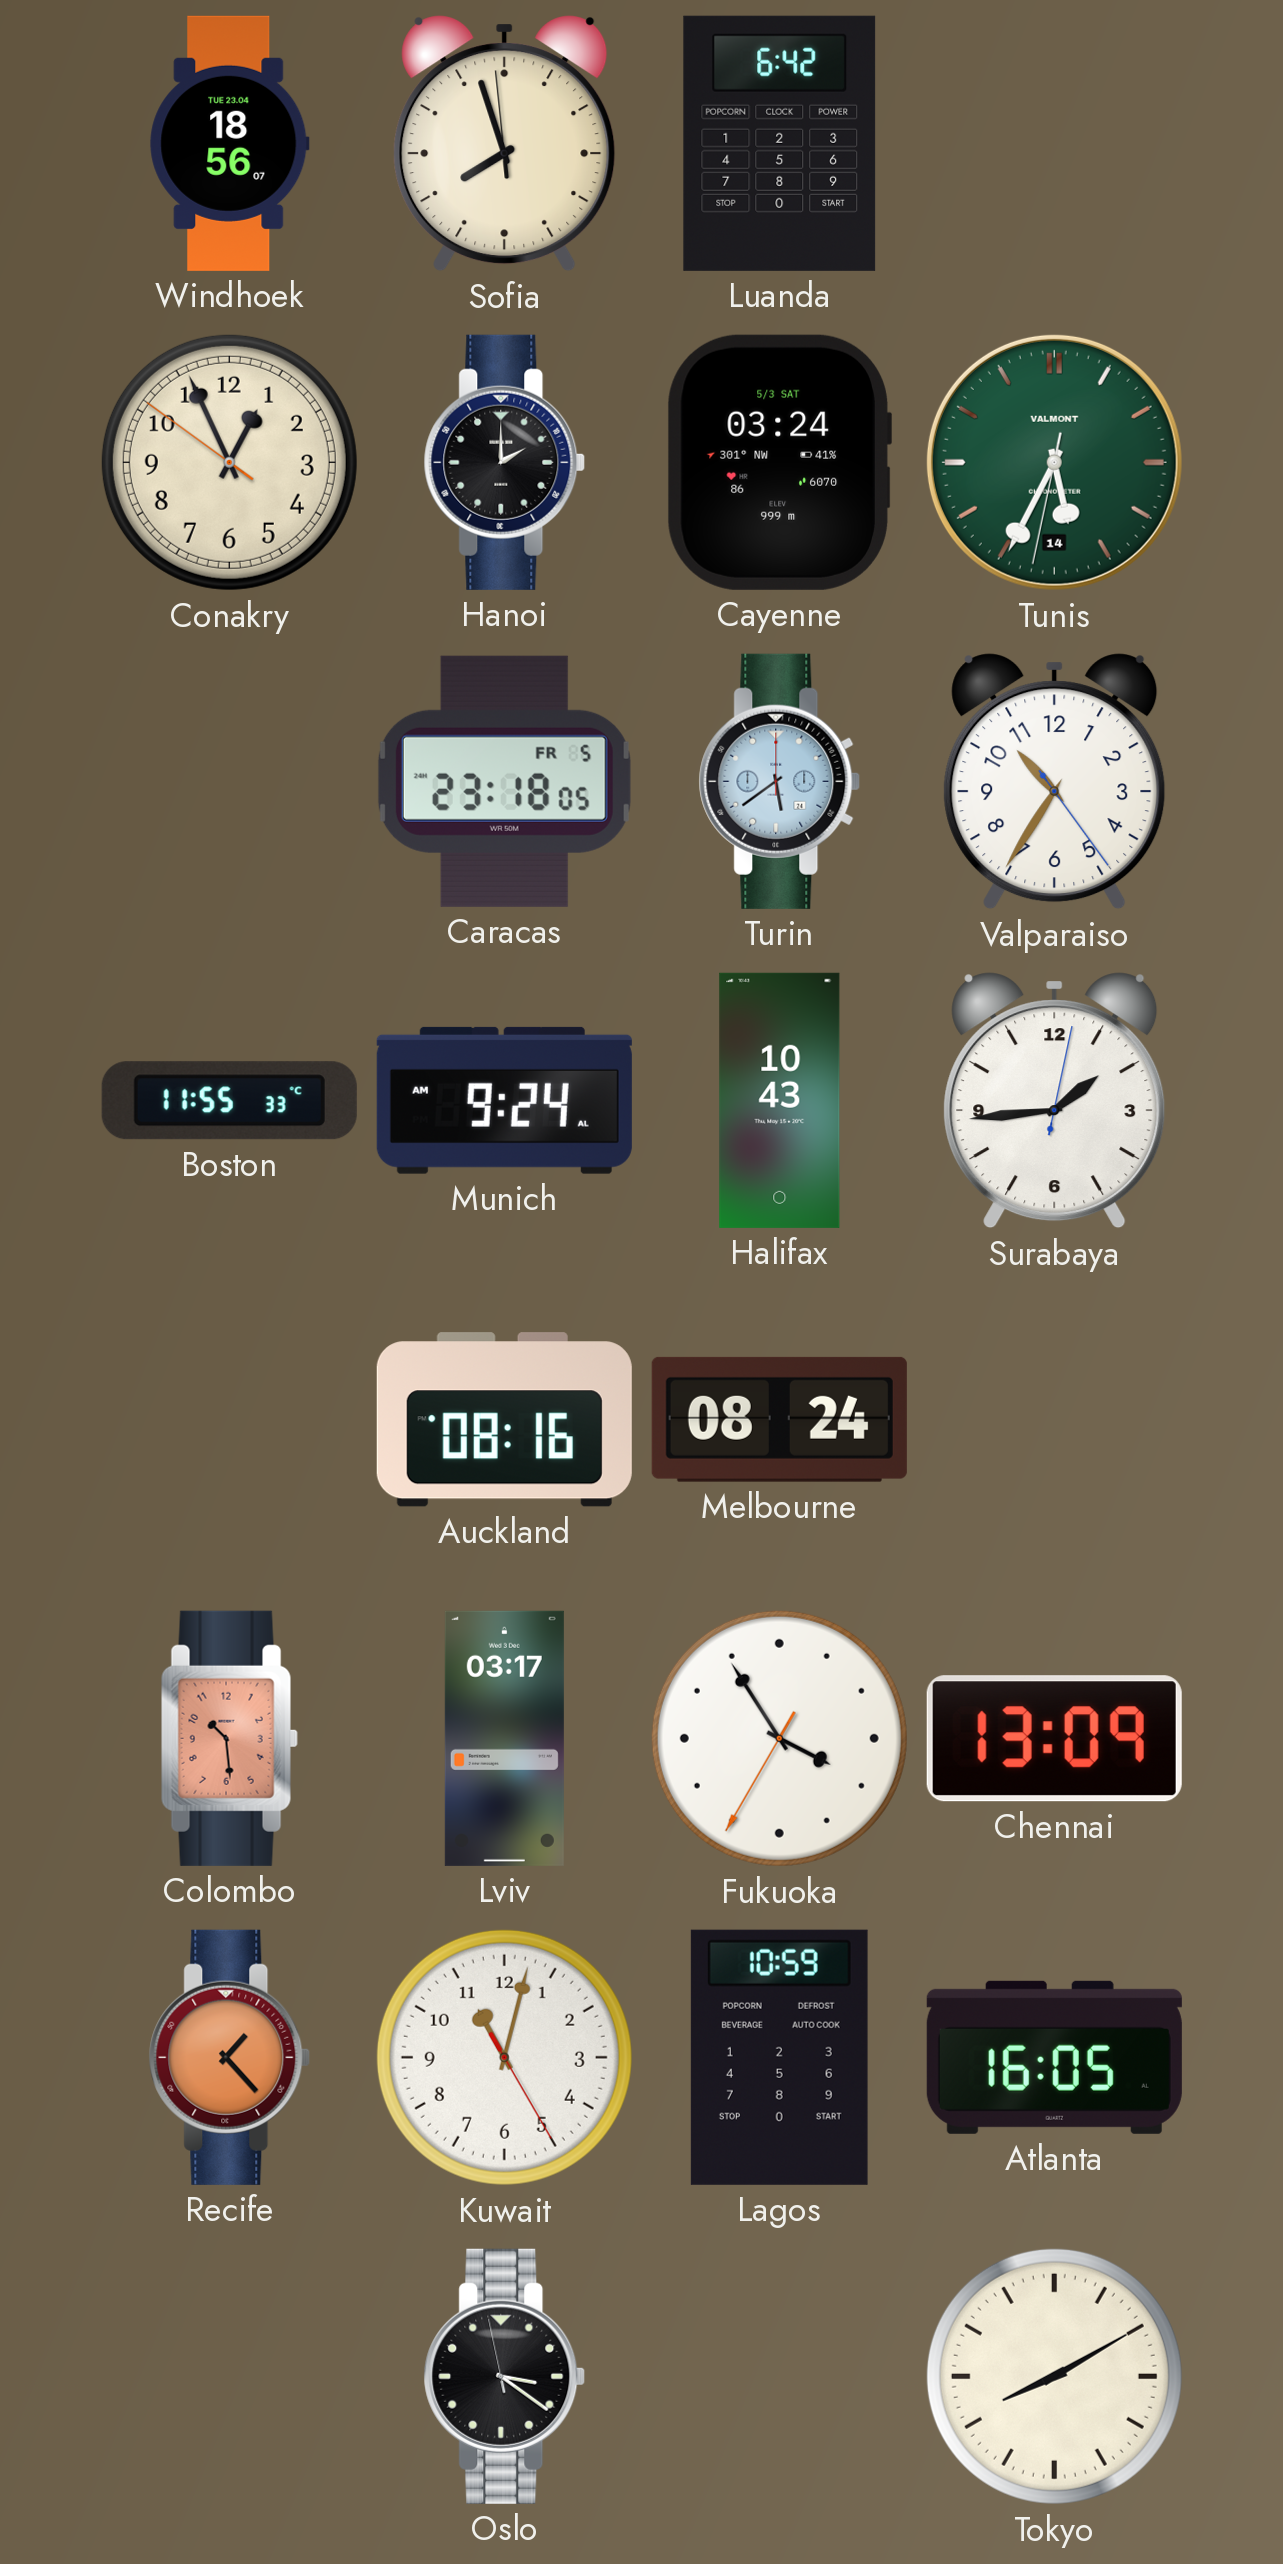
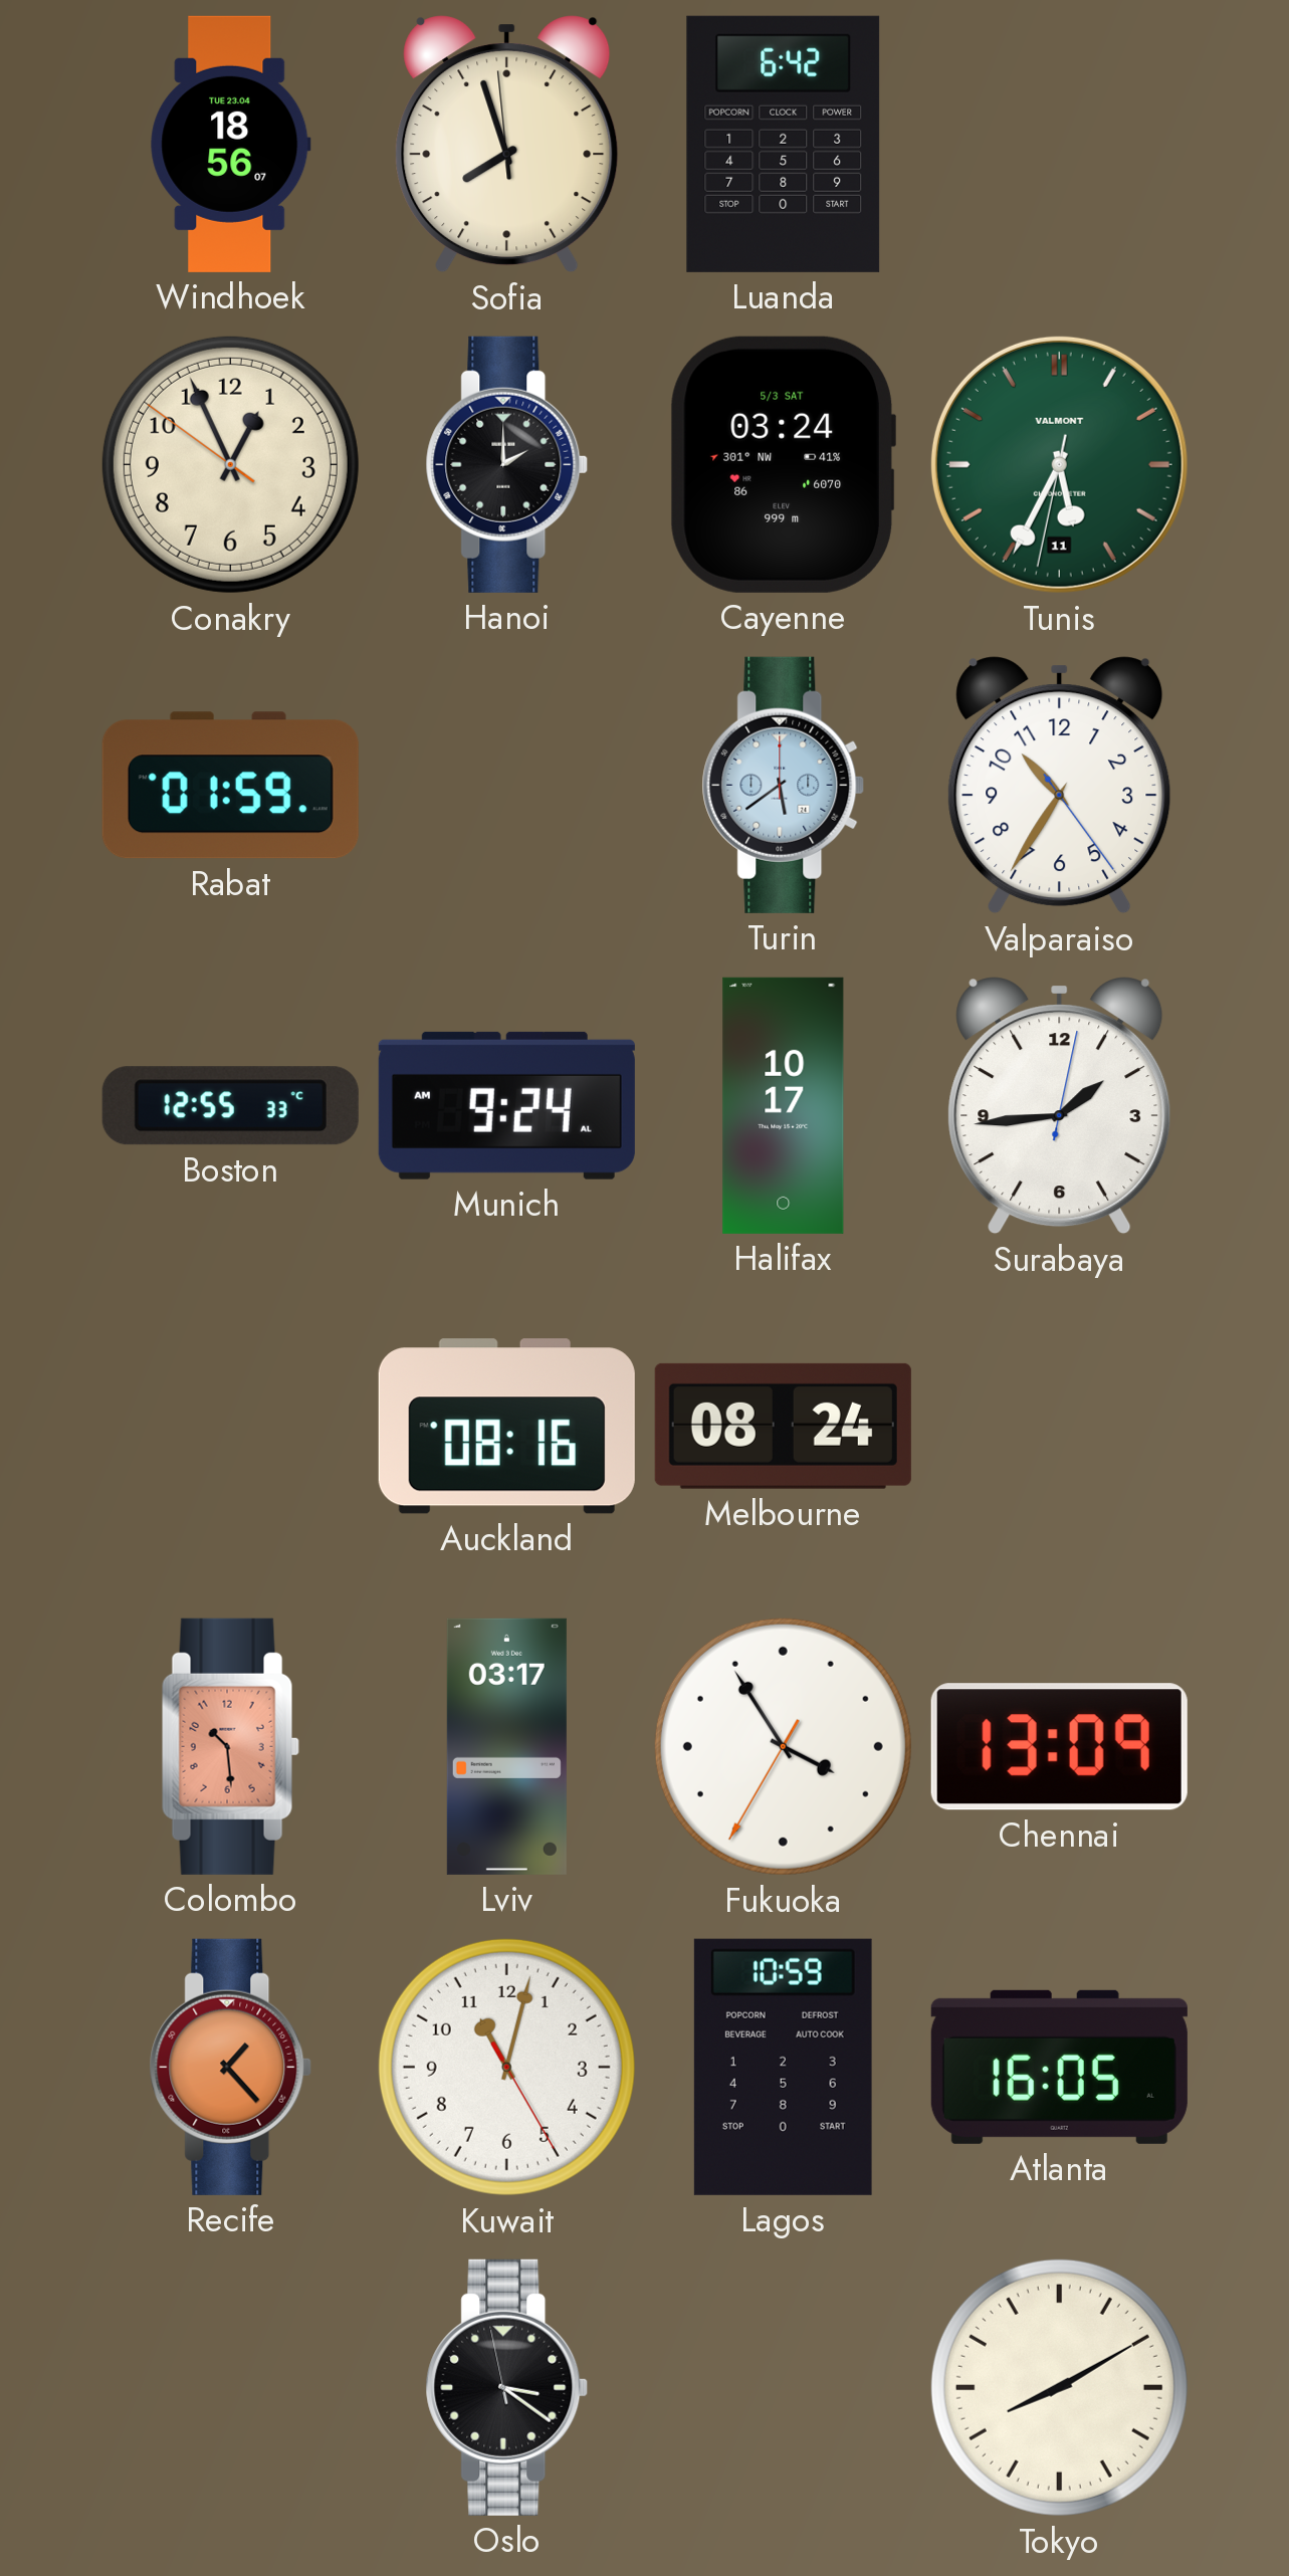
Tunis date: 14 -> 11
Rabat: none -> 01:59
Caracas: 23:18 -> none
Boston: 11:55 -> 12:55
Halifax: 10:43 -> 10:17
